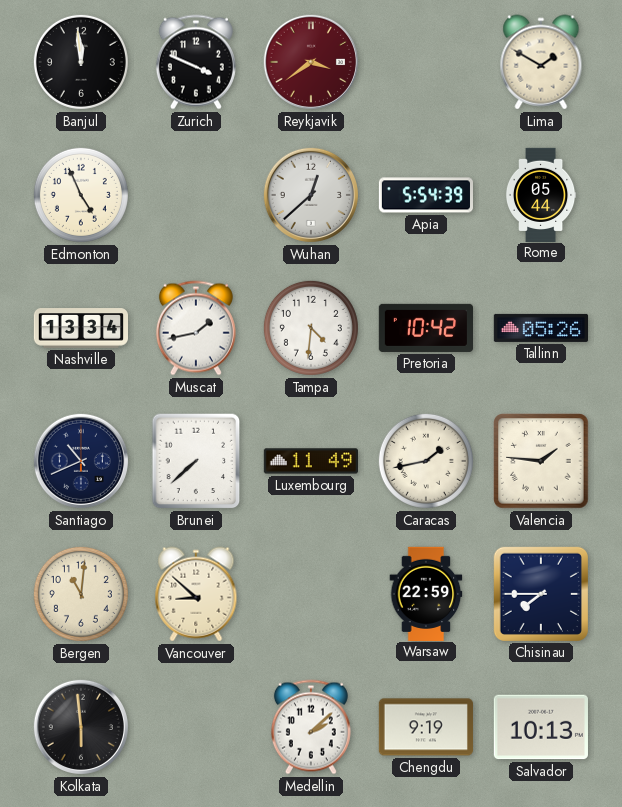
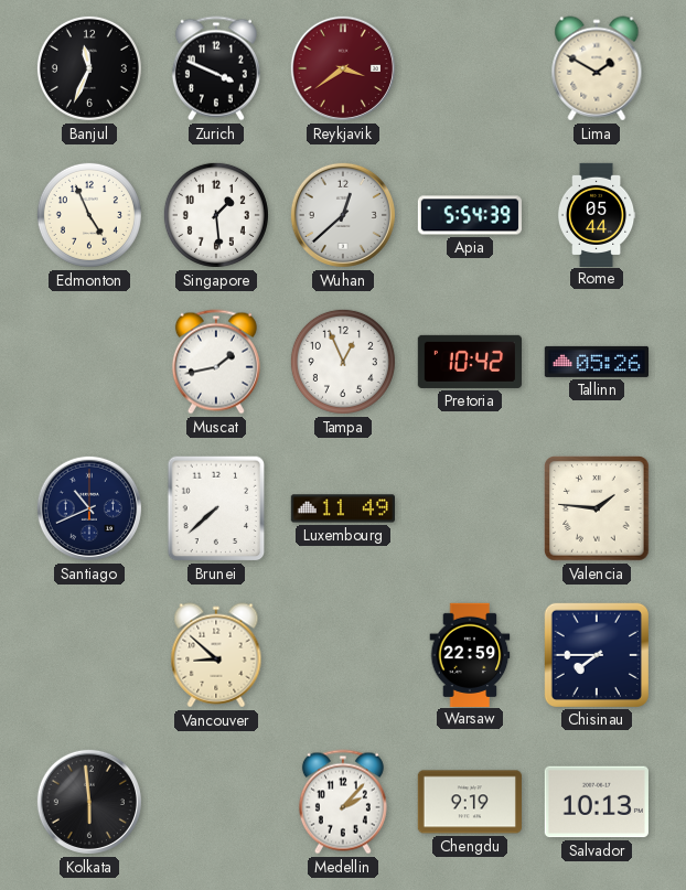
Banjul: 11:59 -> 11:34
Singapore: none -> 1:29
Nashville: 13:34 -> none
Tampa: 4:31 -> 12:56
Caracas: 1:43 -> none
Bergen: 11:01 -> none
Medellin: 2:08 -> 2:07
